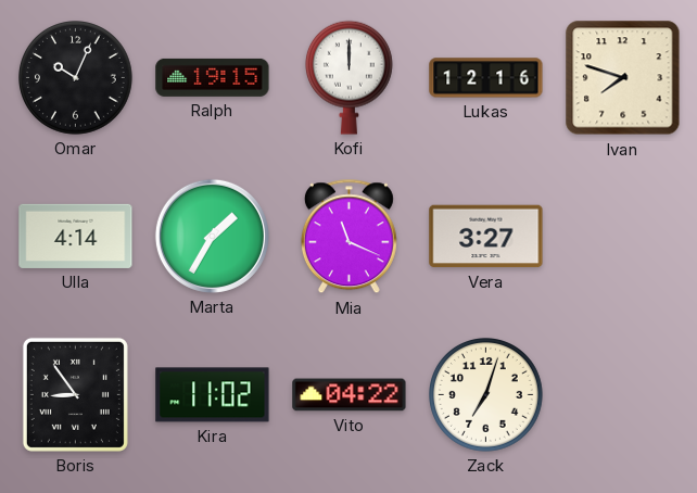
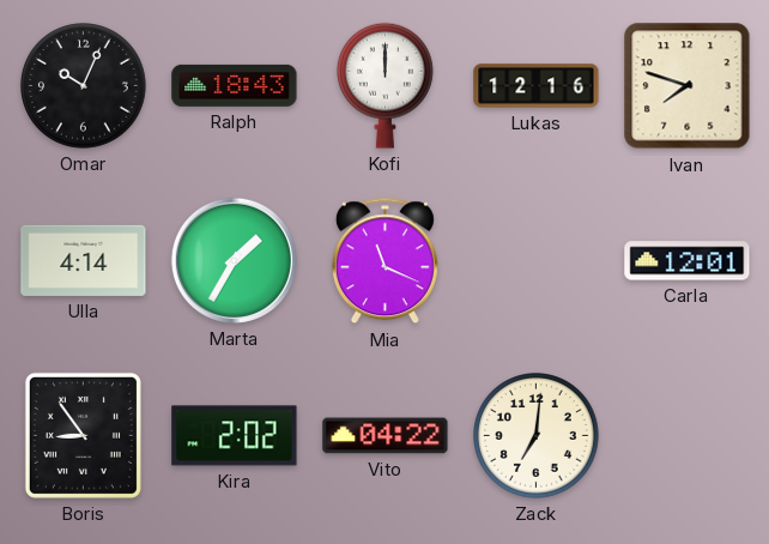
Ralph: 19:15 -> 18:43
Vera: 3:27 -> none
Carla: none -> 12:01
Kira: 11:02 -> 2:02
Zack: 7:03 -> 7:01
